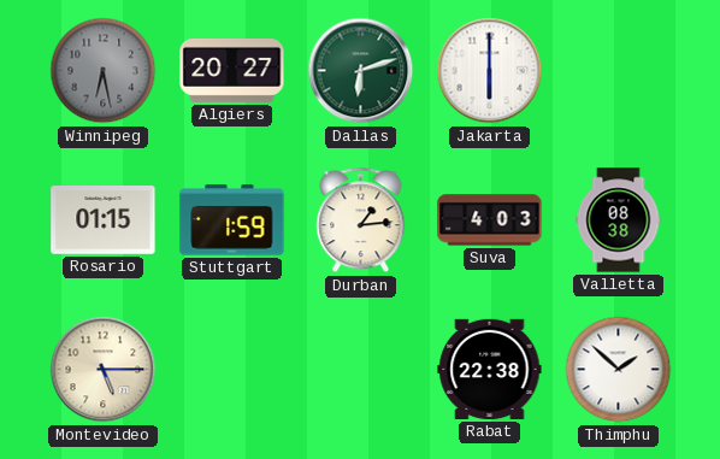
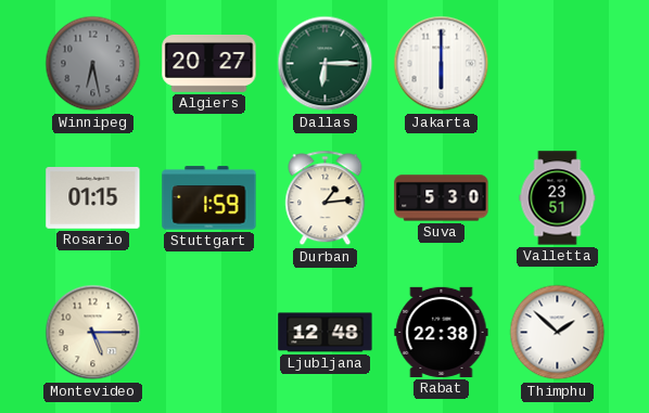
Dallas: 6:12 -> 6:15
Suva: 4:03 -> 5:30
Valletta: 08:38 -> 23:51
Ljubljana: none -> 12:48
